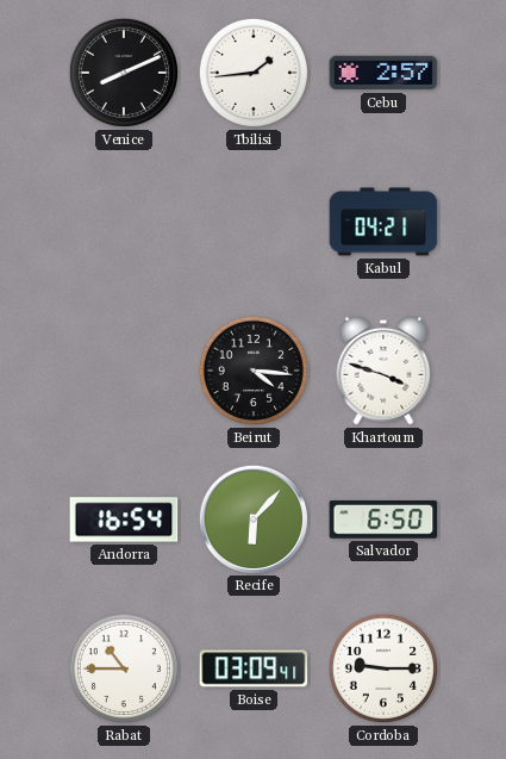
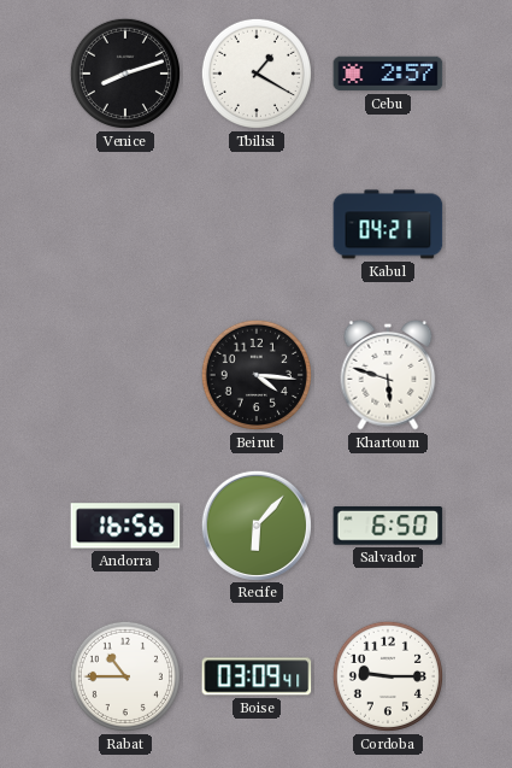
Venice: 8:11 -> 8:12
Tbilisi: 1:44 -> 1:20
Khartoum: 3:48 -> 5:48
Andorra: 16:54 -> 16:56
